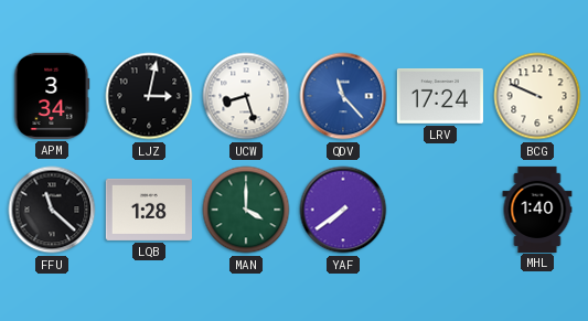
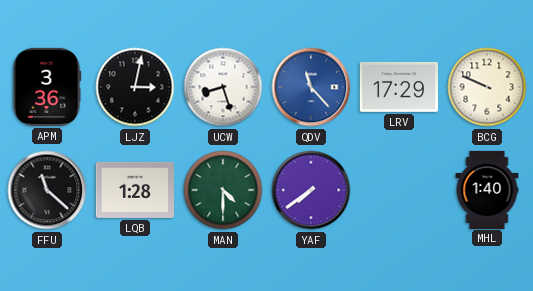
APM: 3:34 -> 3:36
LRV: 17:24 -> 17:29
MAN: 4:00 -> 4:30
